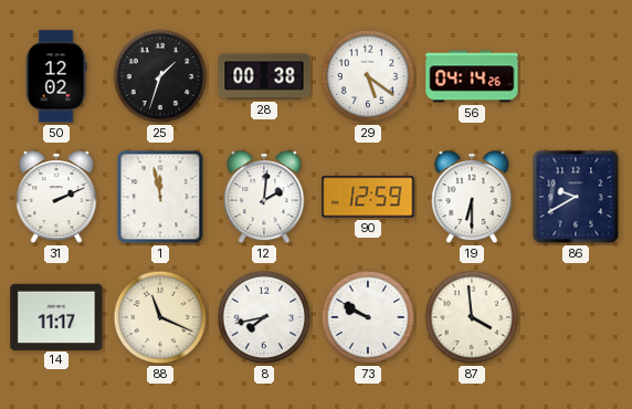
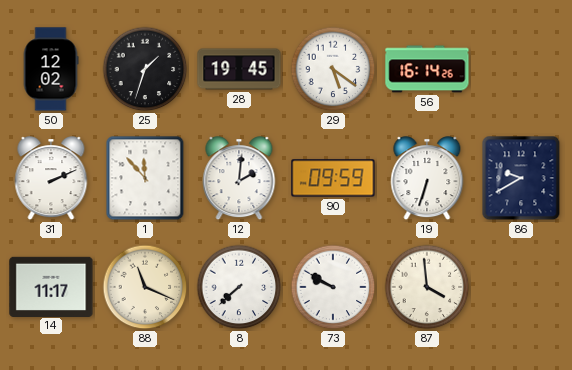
28: 00:38 -> 19:45
56: 04:14 -> 16:14
1: 11:58 -> 11:53
90: 12:59 -> 09:59
19: 6:30 -> 6:33
8: 7:43 -> 7:38
